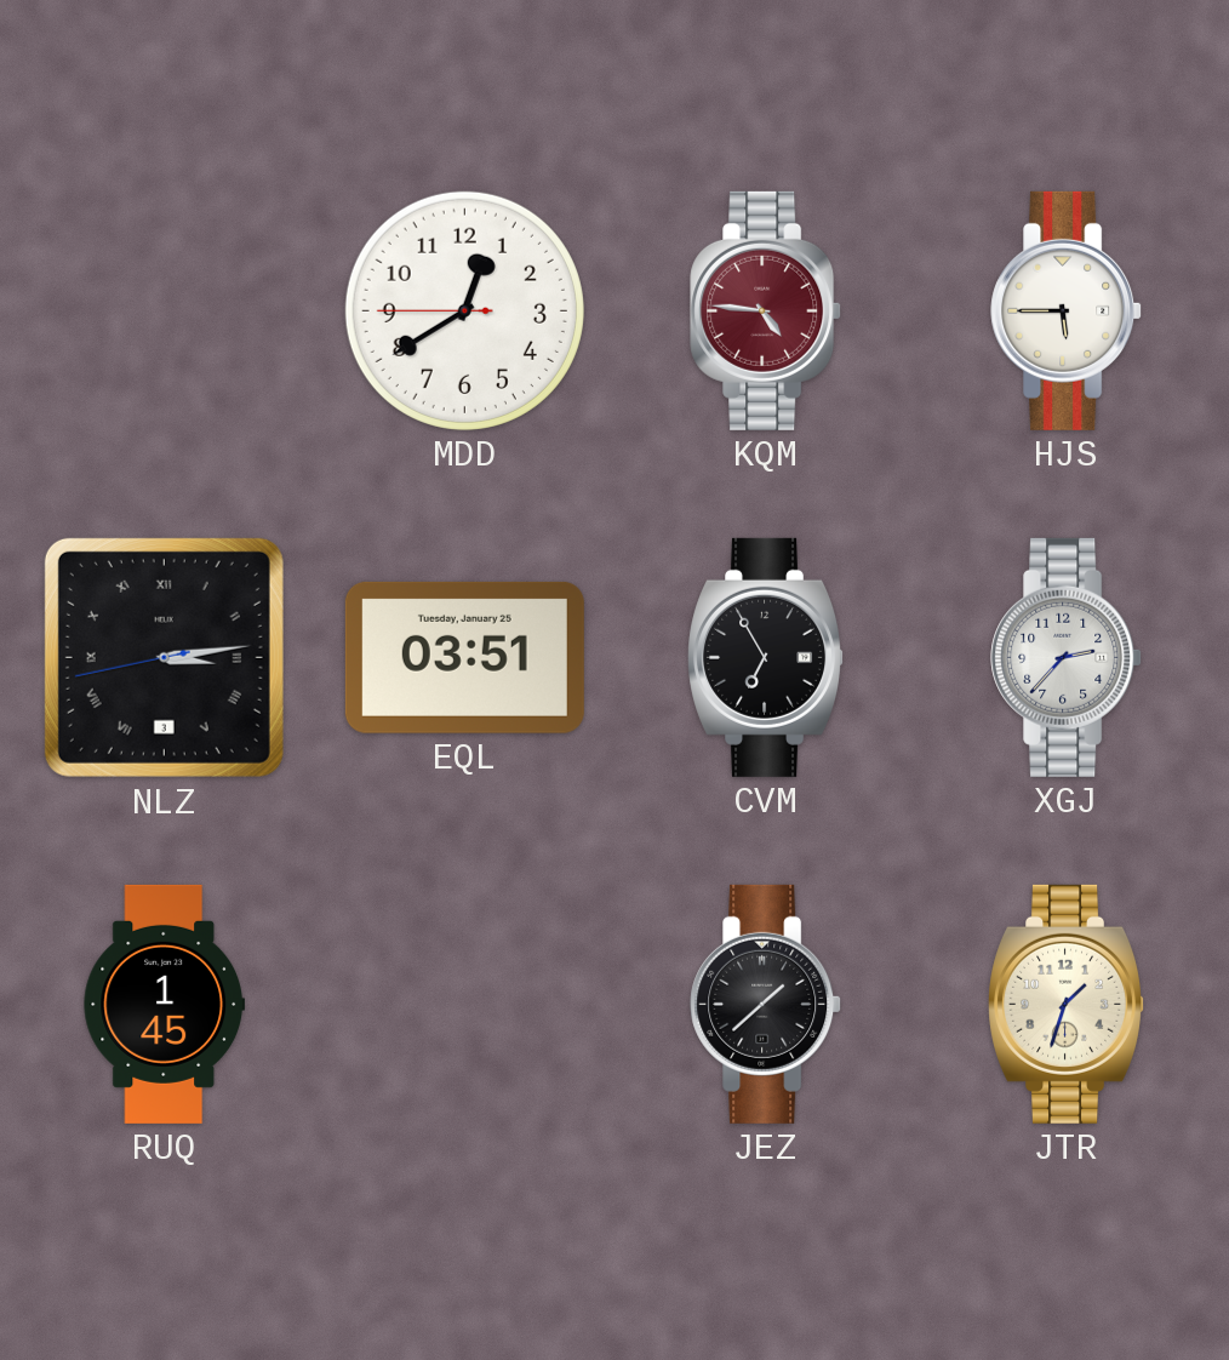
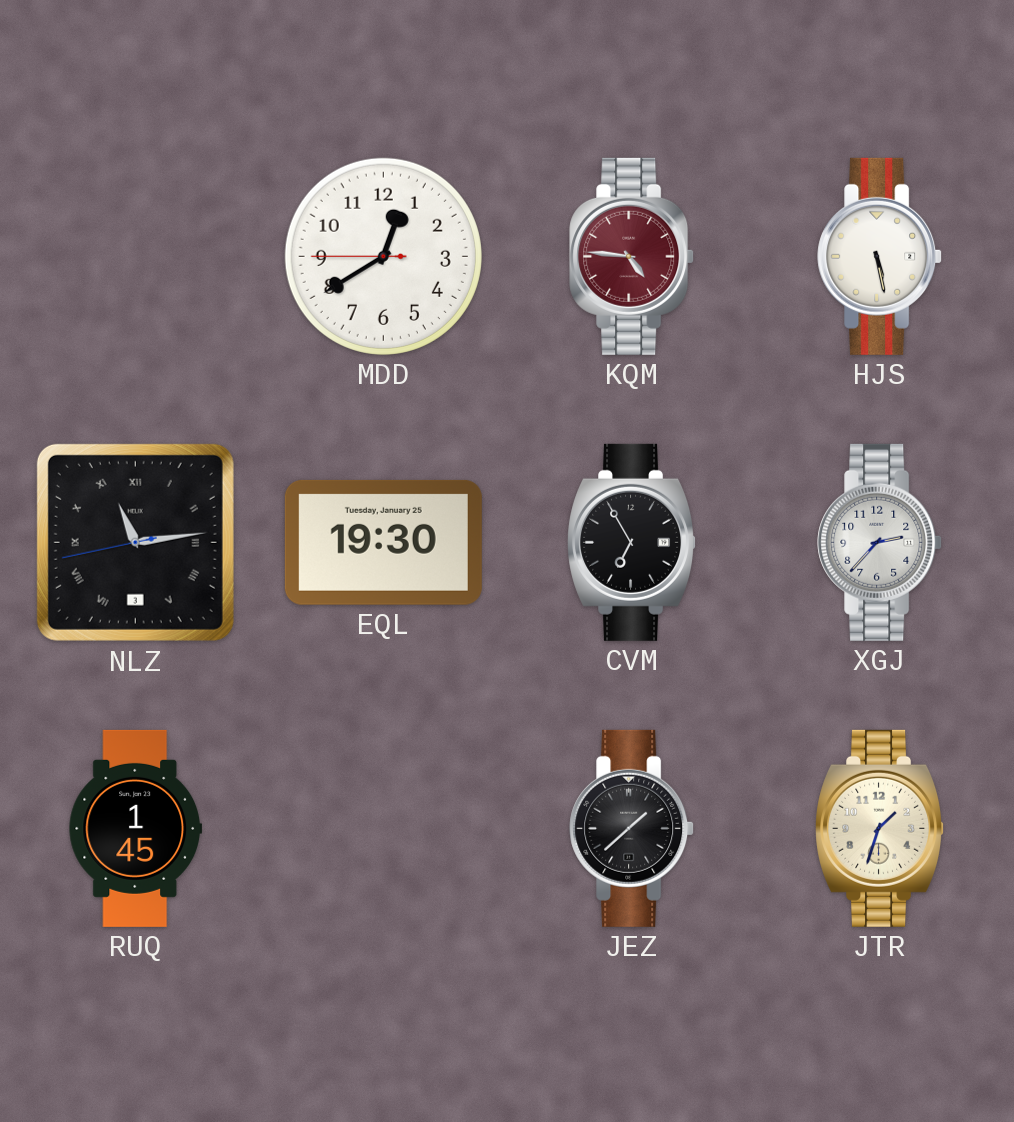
HJS: 5:45 -> 5:28
NLZ: 3:13 -> 11:13
EQL: 03:51 -> 19:30
